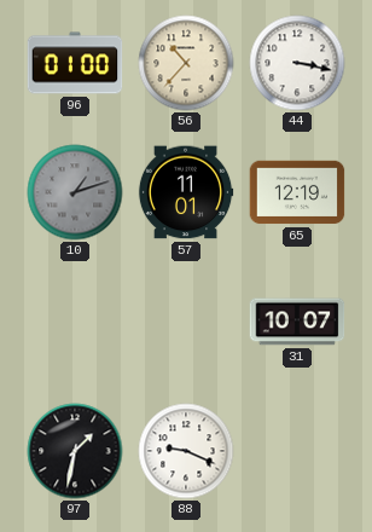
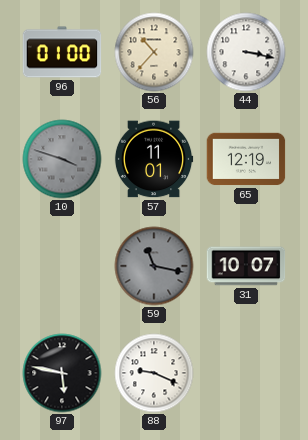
10: 1:12 -> 3:48
59: none -> 11:17
97: 1:32 -> 5:47
